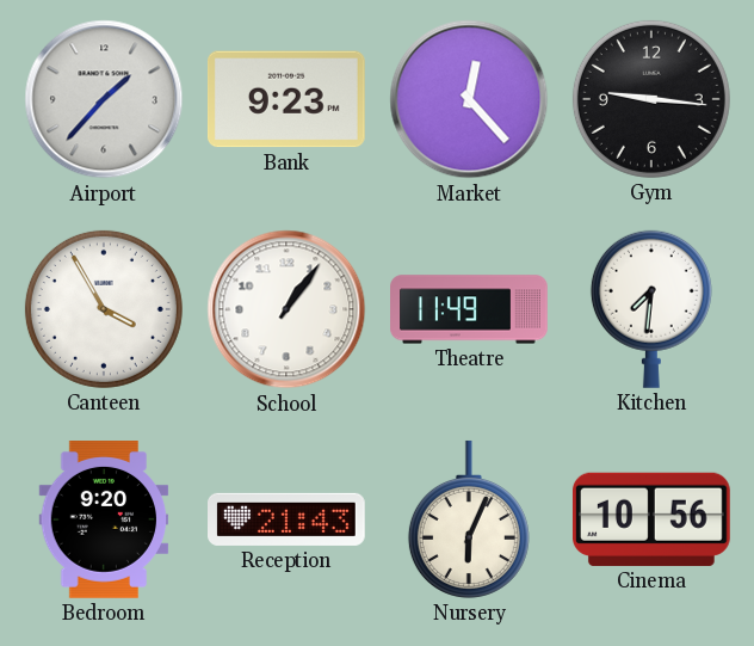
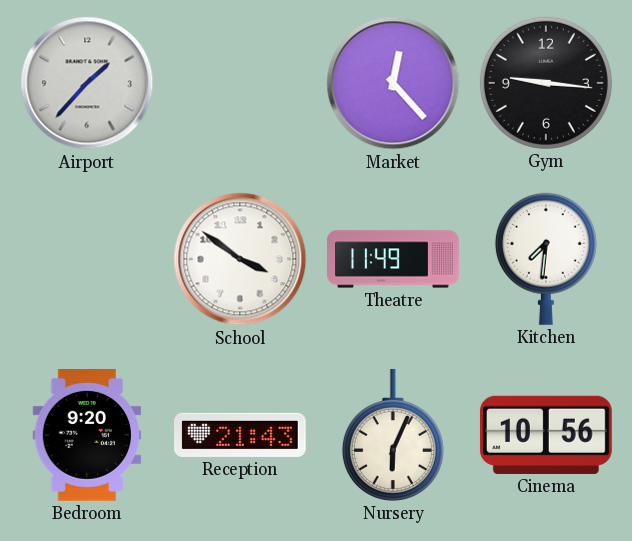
Bank: 9:23 -> none
Canteen: 3:55 -> none
School: 1:06 -> 3:51
